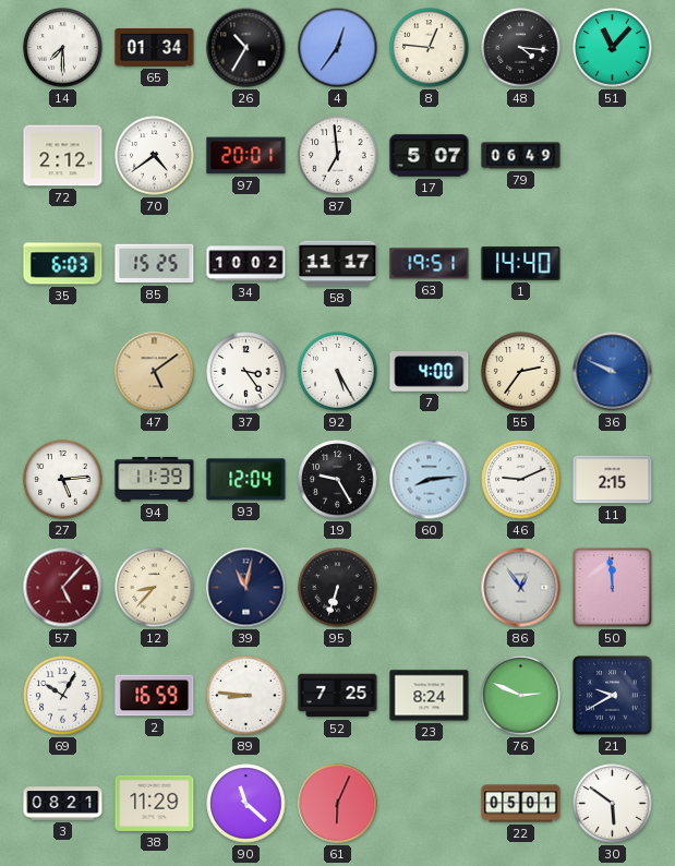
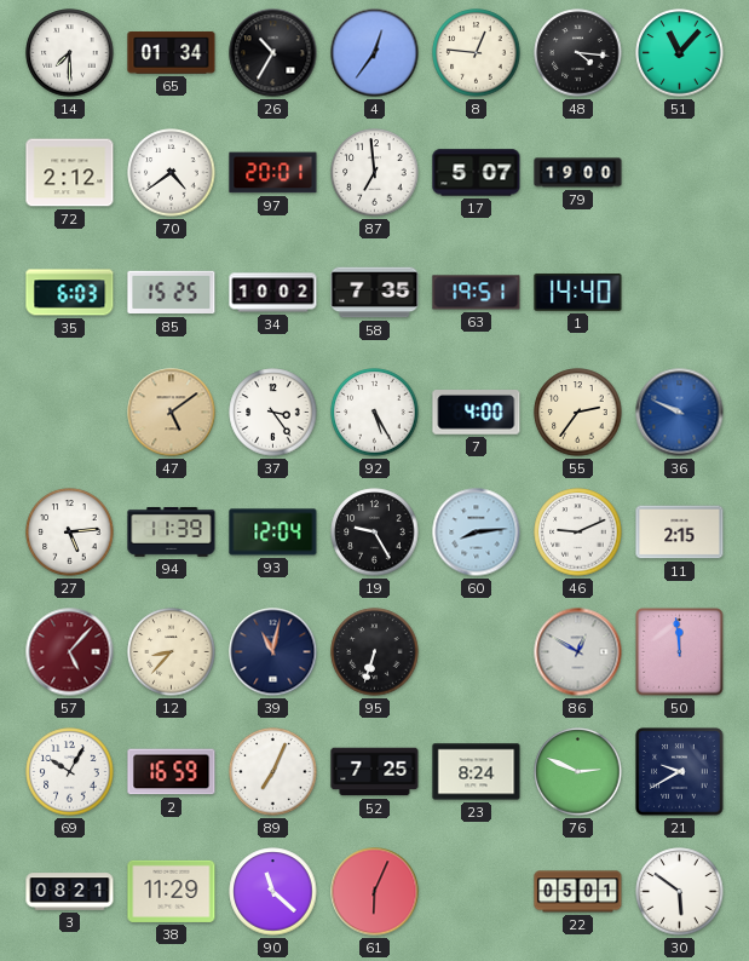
79: 06:49 -> 19:00
58: 11:17 -> 7:35
86: 12:54 -> 12:50
89: 8:46 -> 7:04
